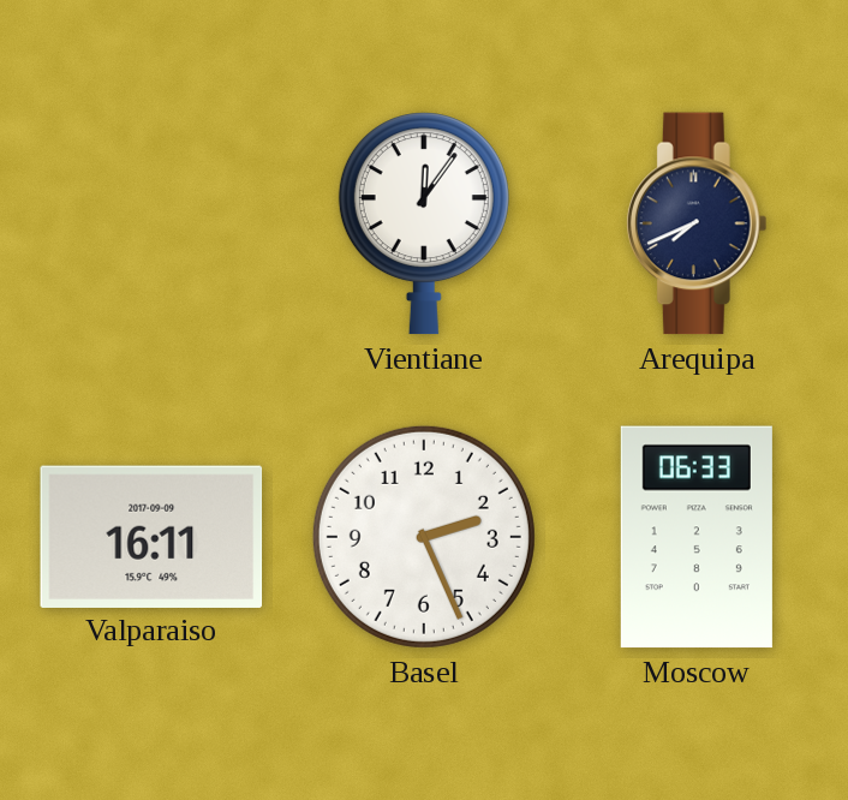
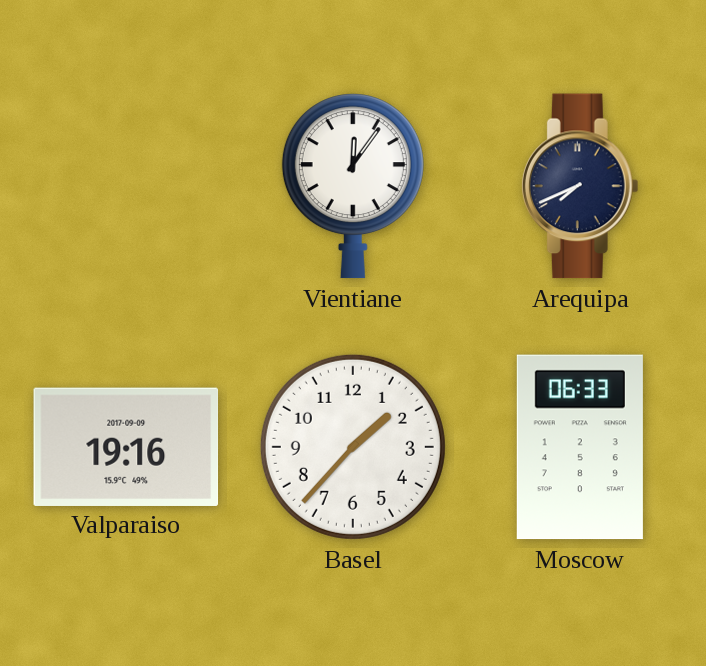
Valparaiso: 16:11 -> 19:16
Basel: 2:26 -> 1:37
